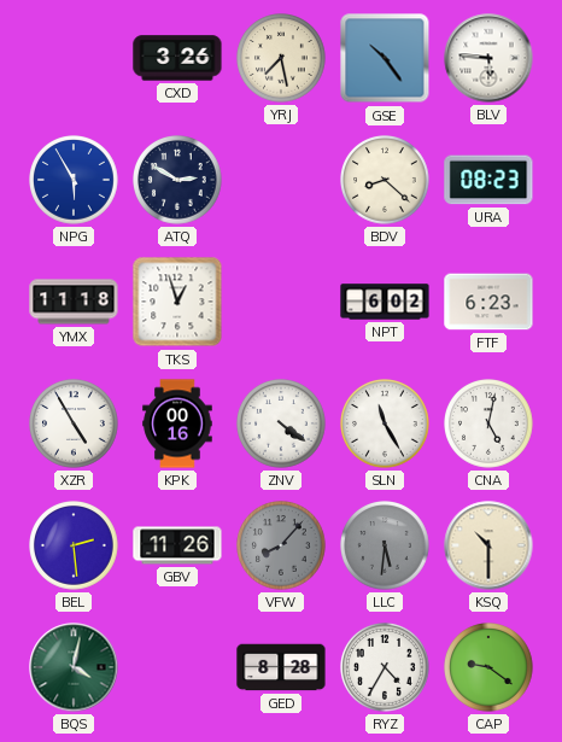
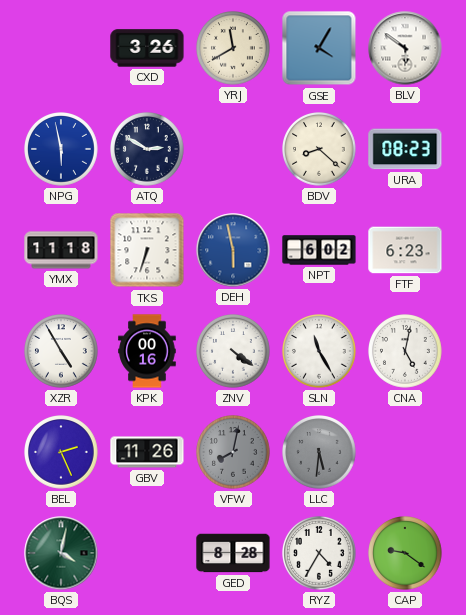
YRJ: 7:28 -> 11:40
GSE: 10:24 -> 4:05
BLV: 5:46 -> 5:51
NPG: 5:55 -> 5:58
TKS: 12:57 -> 6:33
DEH: none -> 5:58
BEL: 2:29 -> 2:26
VFW: 8:07 -> 8:02
KSQ: 10:30 -> none
